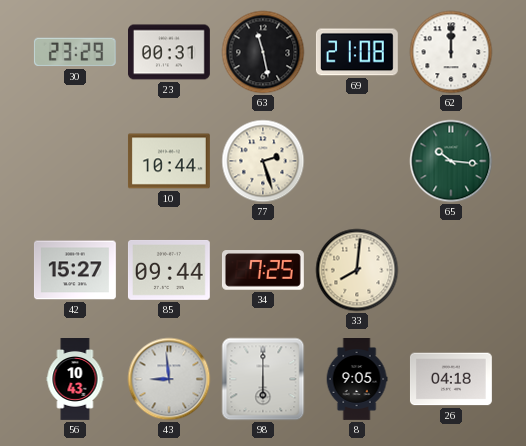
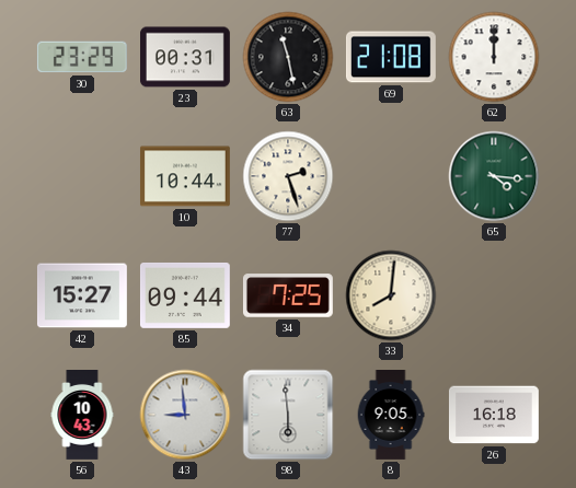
65: 10:16 -> 4:16
98: 6:00 -> 5:59
26: 04:18 -> 16:18
